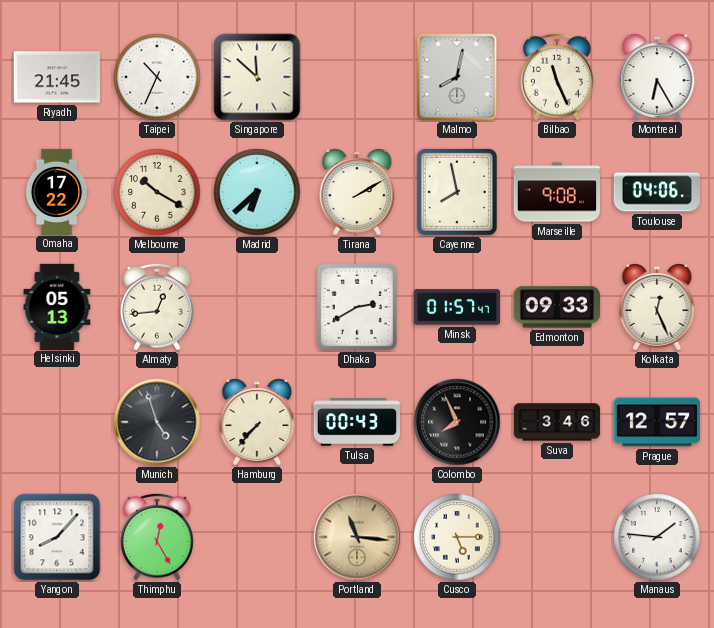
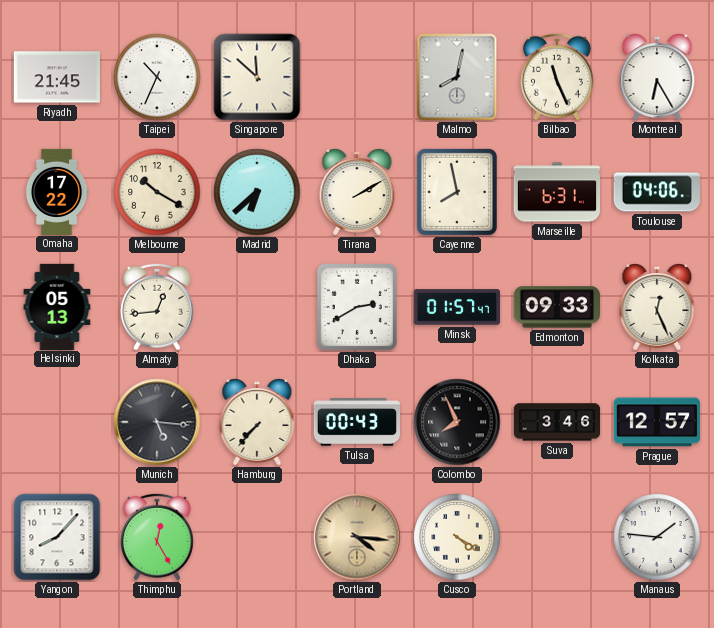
Marseille: 9:08 -> 6:31
Munich: 4:57 -> 5:16
Portland: 11:16 -> 4:16
Cusco: 5:15 -> 4:20
